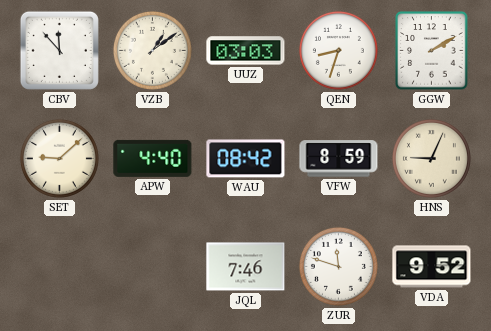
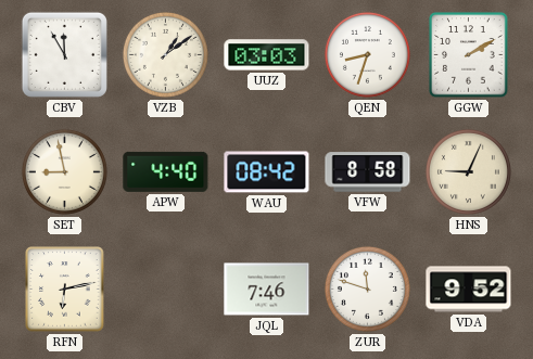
CBV: 11:53 -> 11:55
SET: 9:08 -> 8:58
VFW: 8:59 -> 8:58
RFN: none -> 6:13
